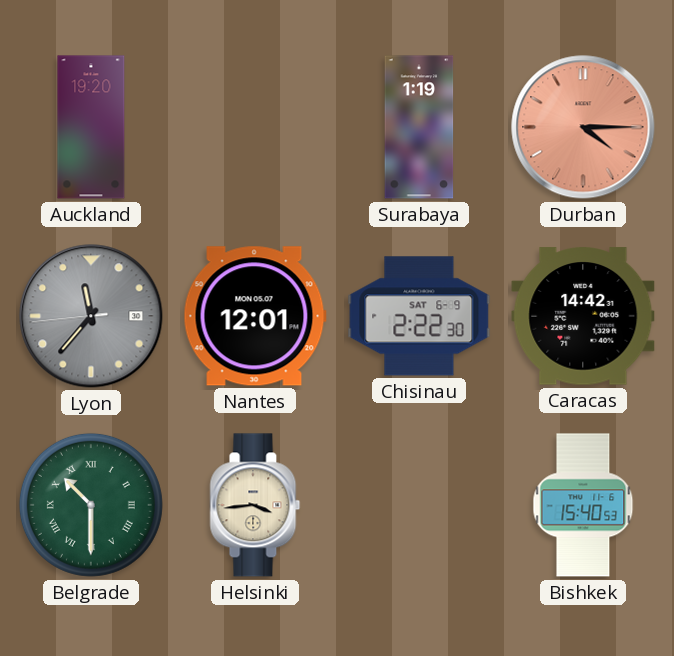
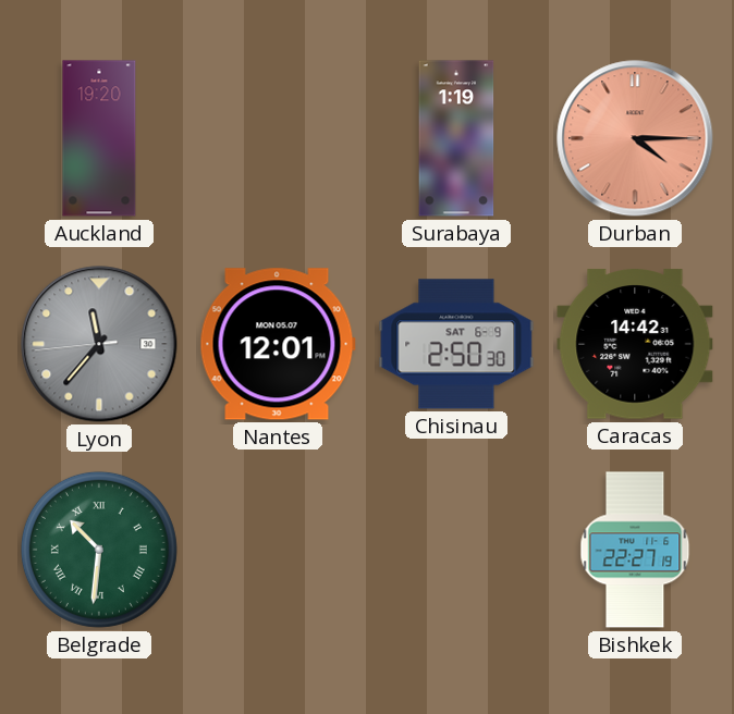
Chisinau: 2:22 -> 2:50
Belgrade: 10:30 -> 10:31
Helsinki: 3:44 -> none
Bishkek: 15:40 -> 22:27
